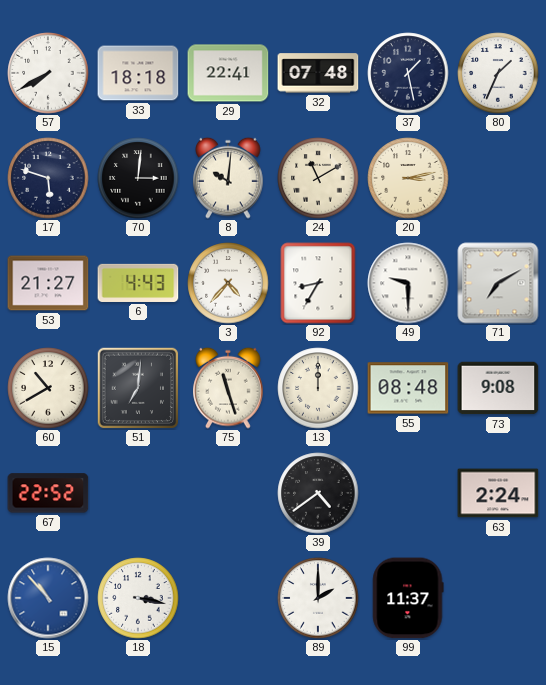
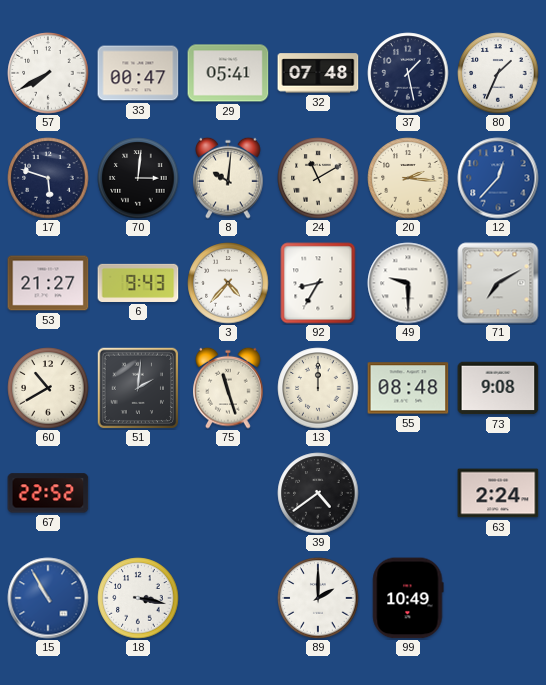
33: 18:18 -> 00:47
29: 22:41 -> 05:41
20: 3:13 -> 2:16
12: none -> 12:37
6: 4:43 -> 9:43
51: 7:01 -> 2:01
15: 10:53 -> 10:55
99: 11:37 -> 10:49
